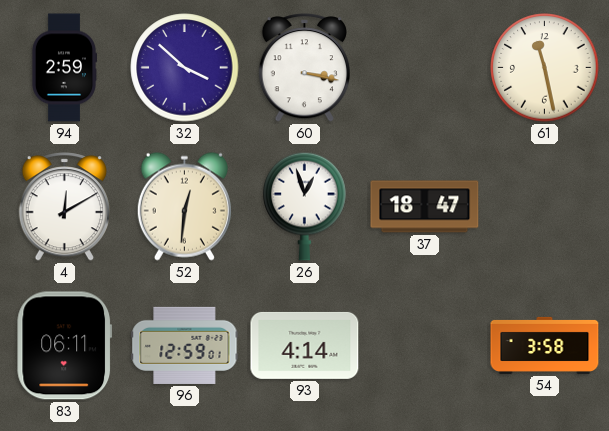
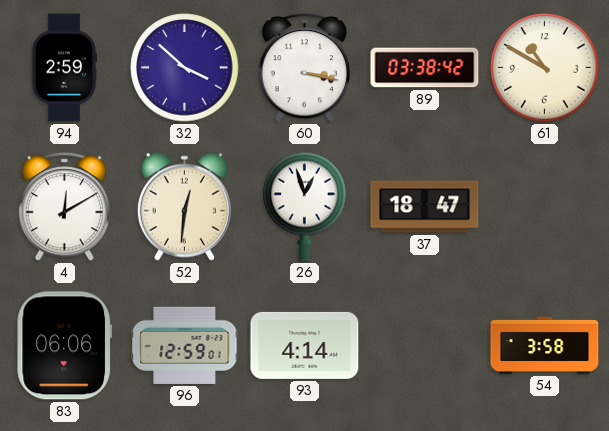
89: none -> 03:38
61: 11:28 -> 10:50
83: 06:11 -> 06:06
